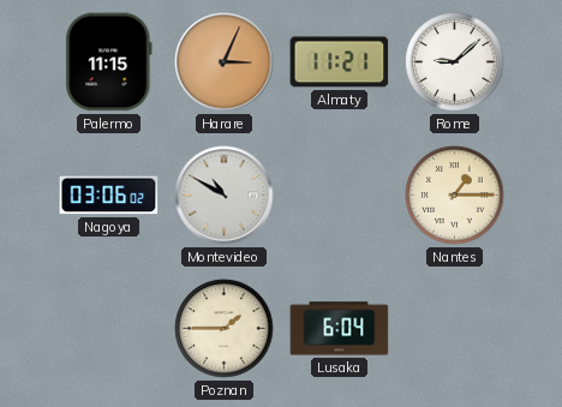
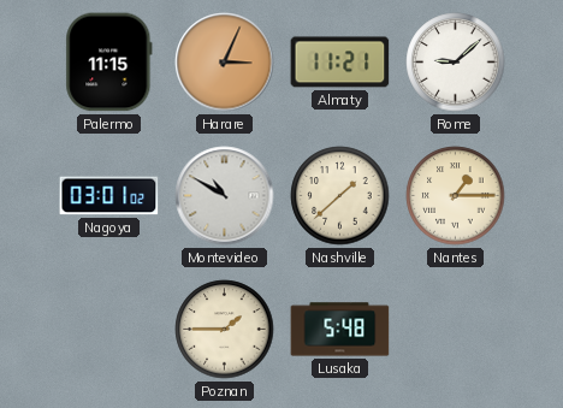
Nagoya: 03:06 -> 03:01
Nashville: none -> 1:38
Lusaka: 6:04 -> 5:48
